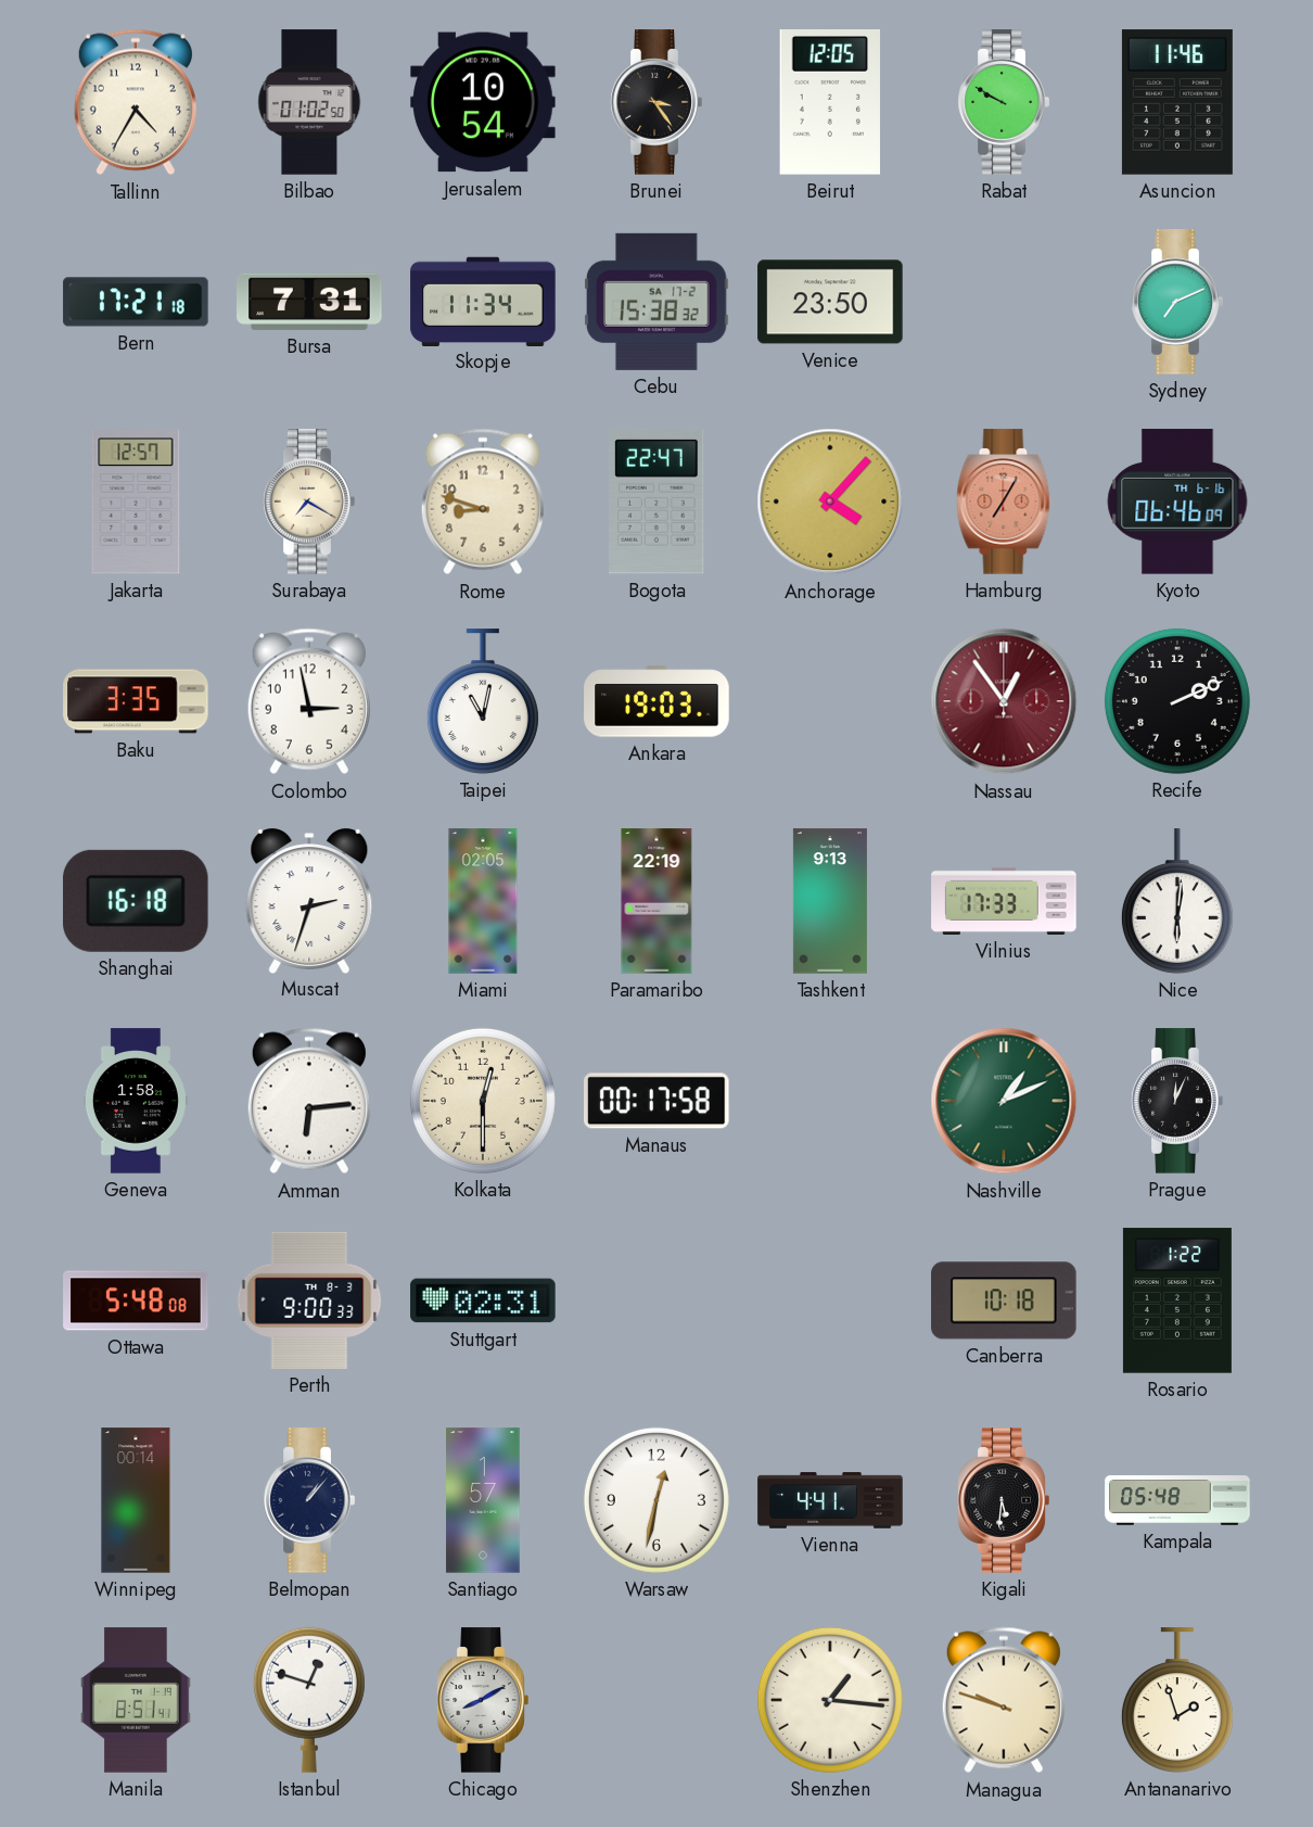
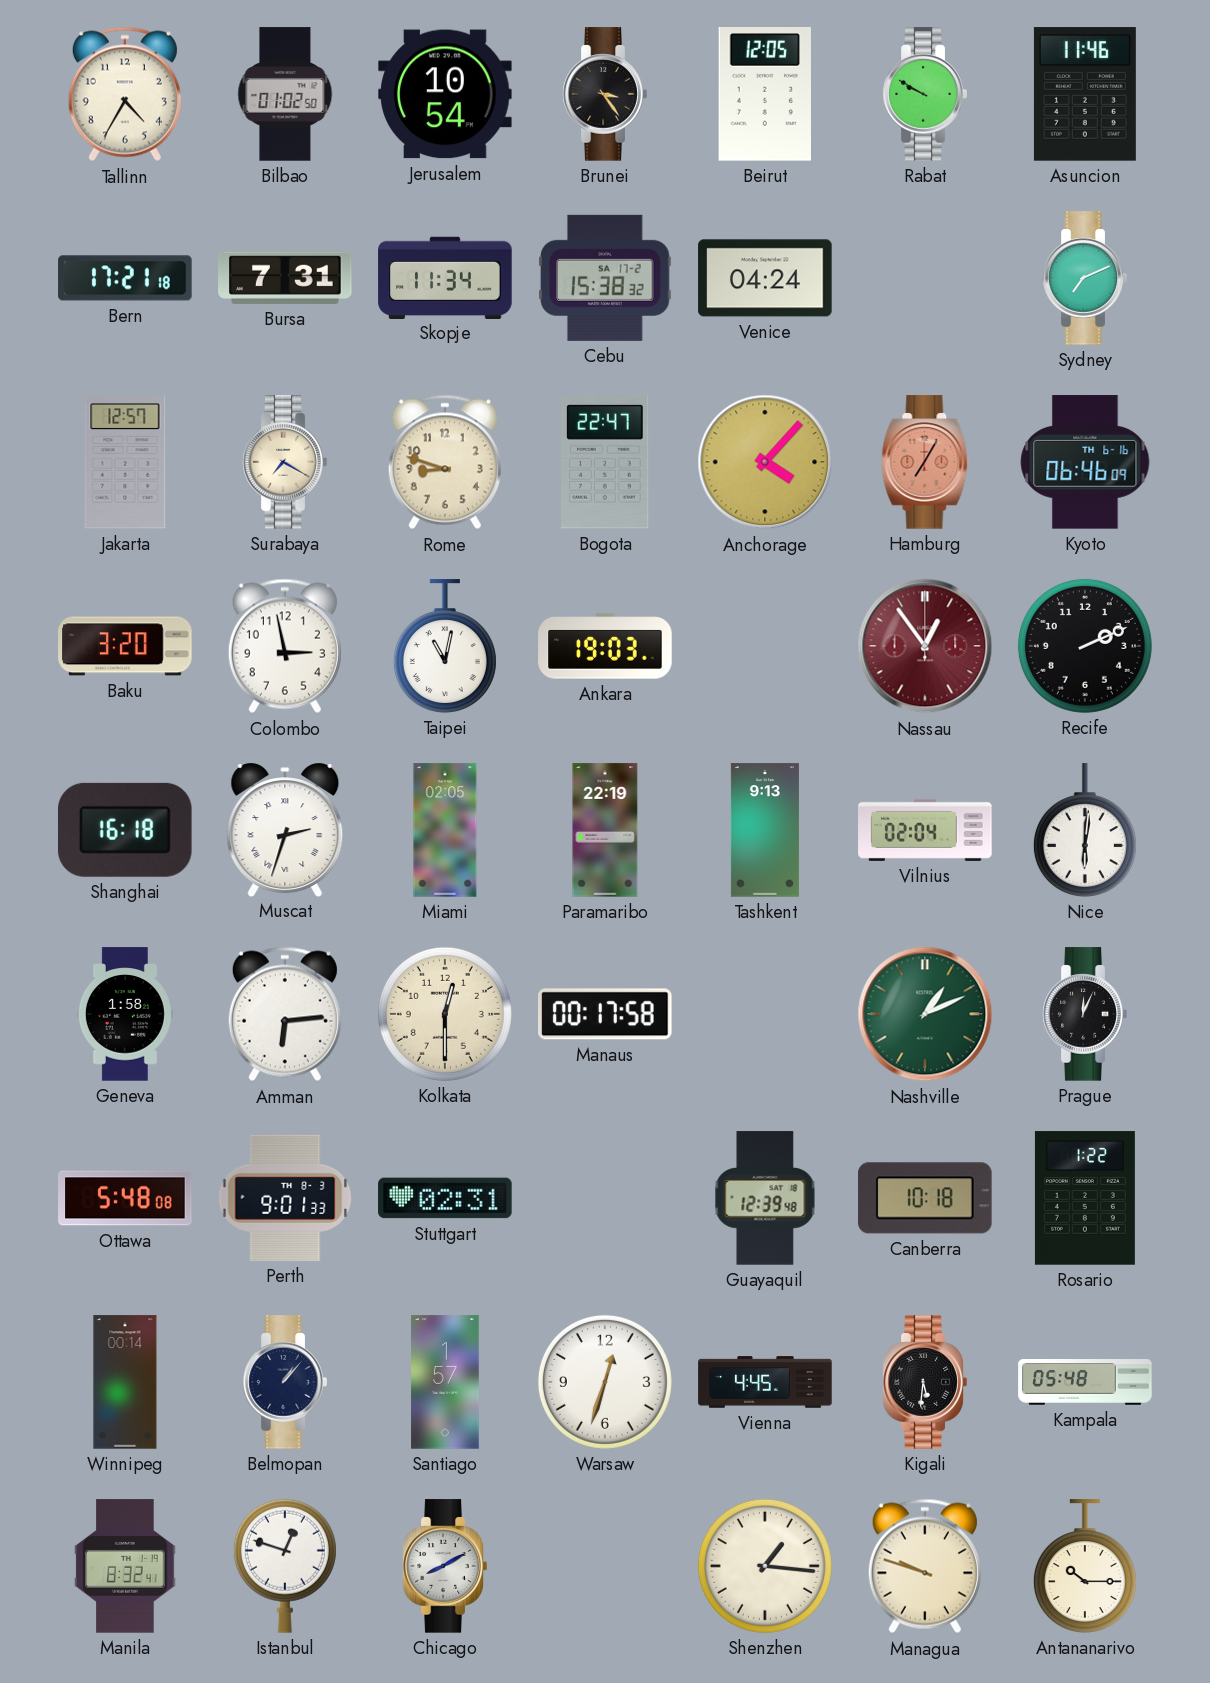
Venice: 23:50 -> 04:24
Baku: 3:35 -> 3:20
Vilnius: 17:33 -> 02:04
Perth: 9:00 -> 9:01
Guayaquil: none -> 12:39
Warsaw: 12:32 -> 12:33
Vienna: 4:41 -> 4:45
Manila: 8:51 -> 8:32
Antananarivo: 1:57 -> 10:15
